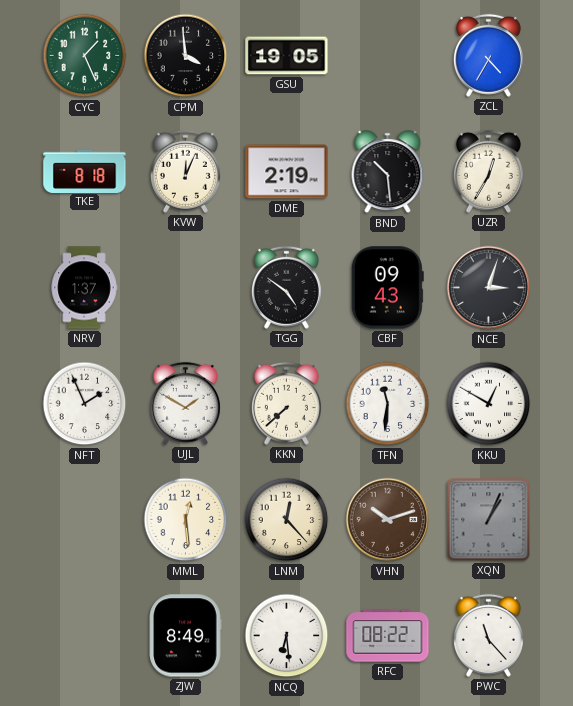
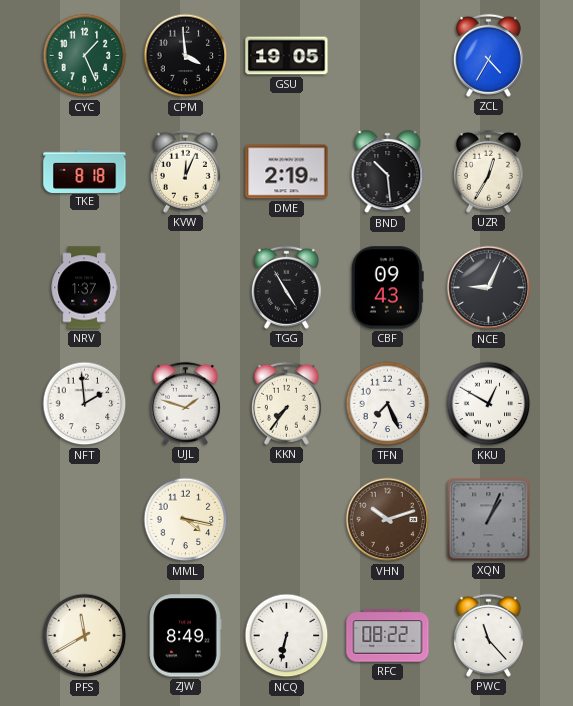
TGG: 4:51 -> 4:55
NCE: 3:03 -> 9:04
NFT: 1:56 -> 1:59
UJL: 1:50 -> 1:48
KKN: 7:38 -> 7:36
TFN: 11:31 -> 7:26
MML: 12:29 -> 4:17
LNM: 12:23 -> none
PFS: none -> 11:40
NCQ: 6:29 -> 6:32
